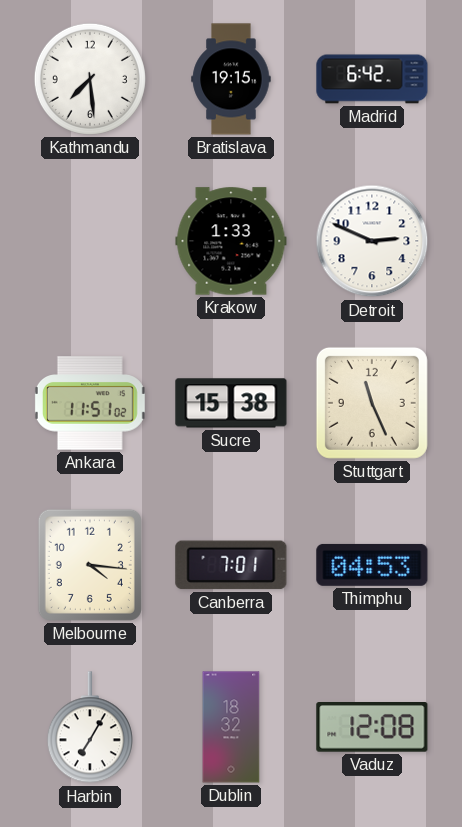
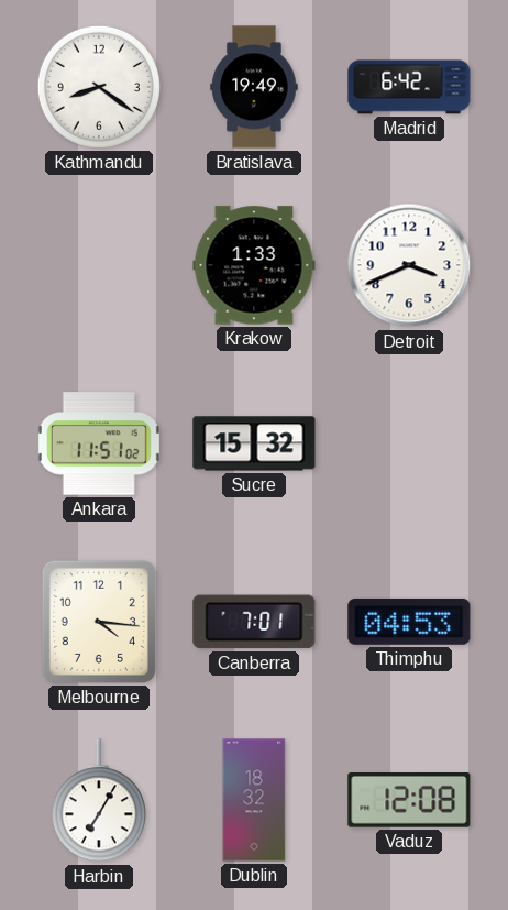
Kathmandu: 7:29 -> 8:21
Bratislava: 19:15 -> 19:49
Detroit: 2:49 -> 3:41
Sucre: 15:38 -> 15:32
Stuttgart: 11:26 -> none
